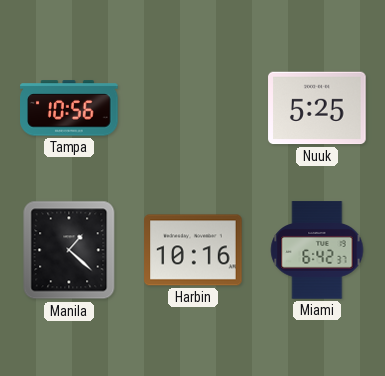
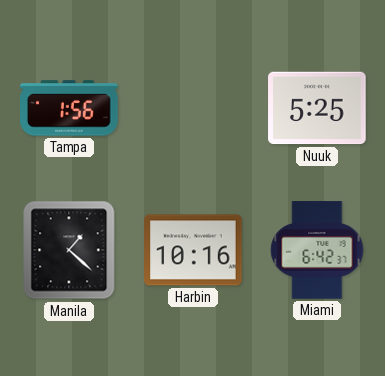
Tampa: 10:56 -> 1:56
